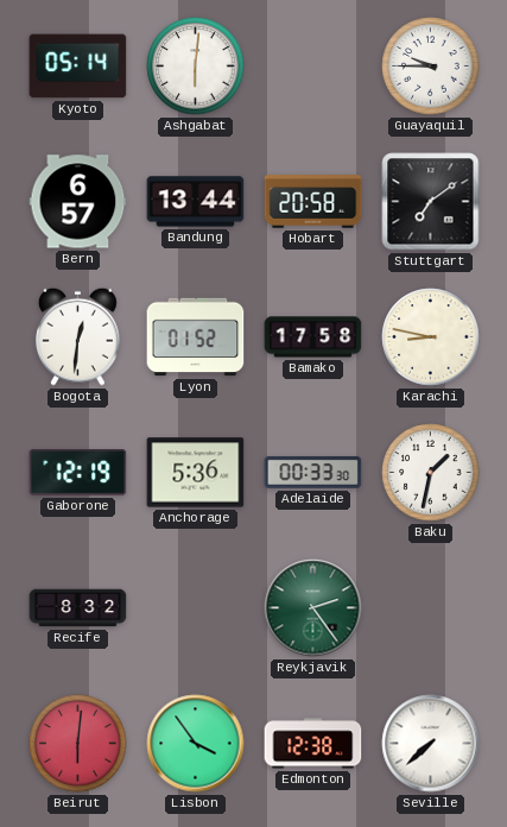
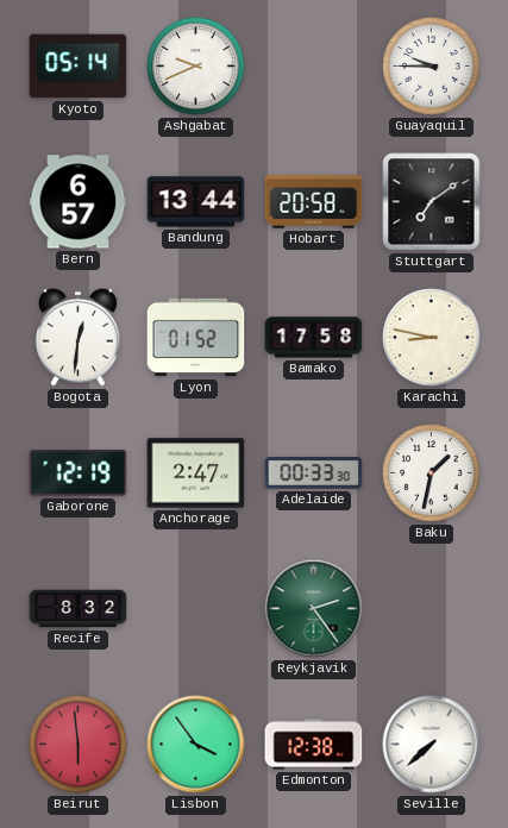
Ashgabat: 6:01 -> 9:41
Anchorage: 5:36 -> 2:47
Beirut: 6:01 -> 5:59
